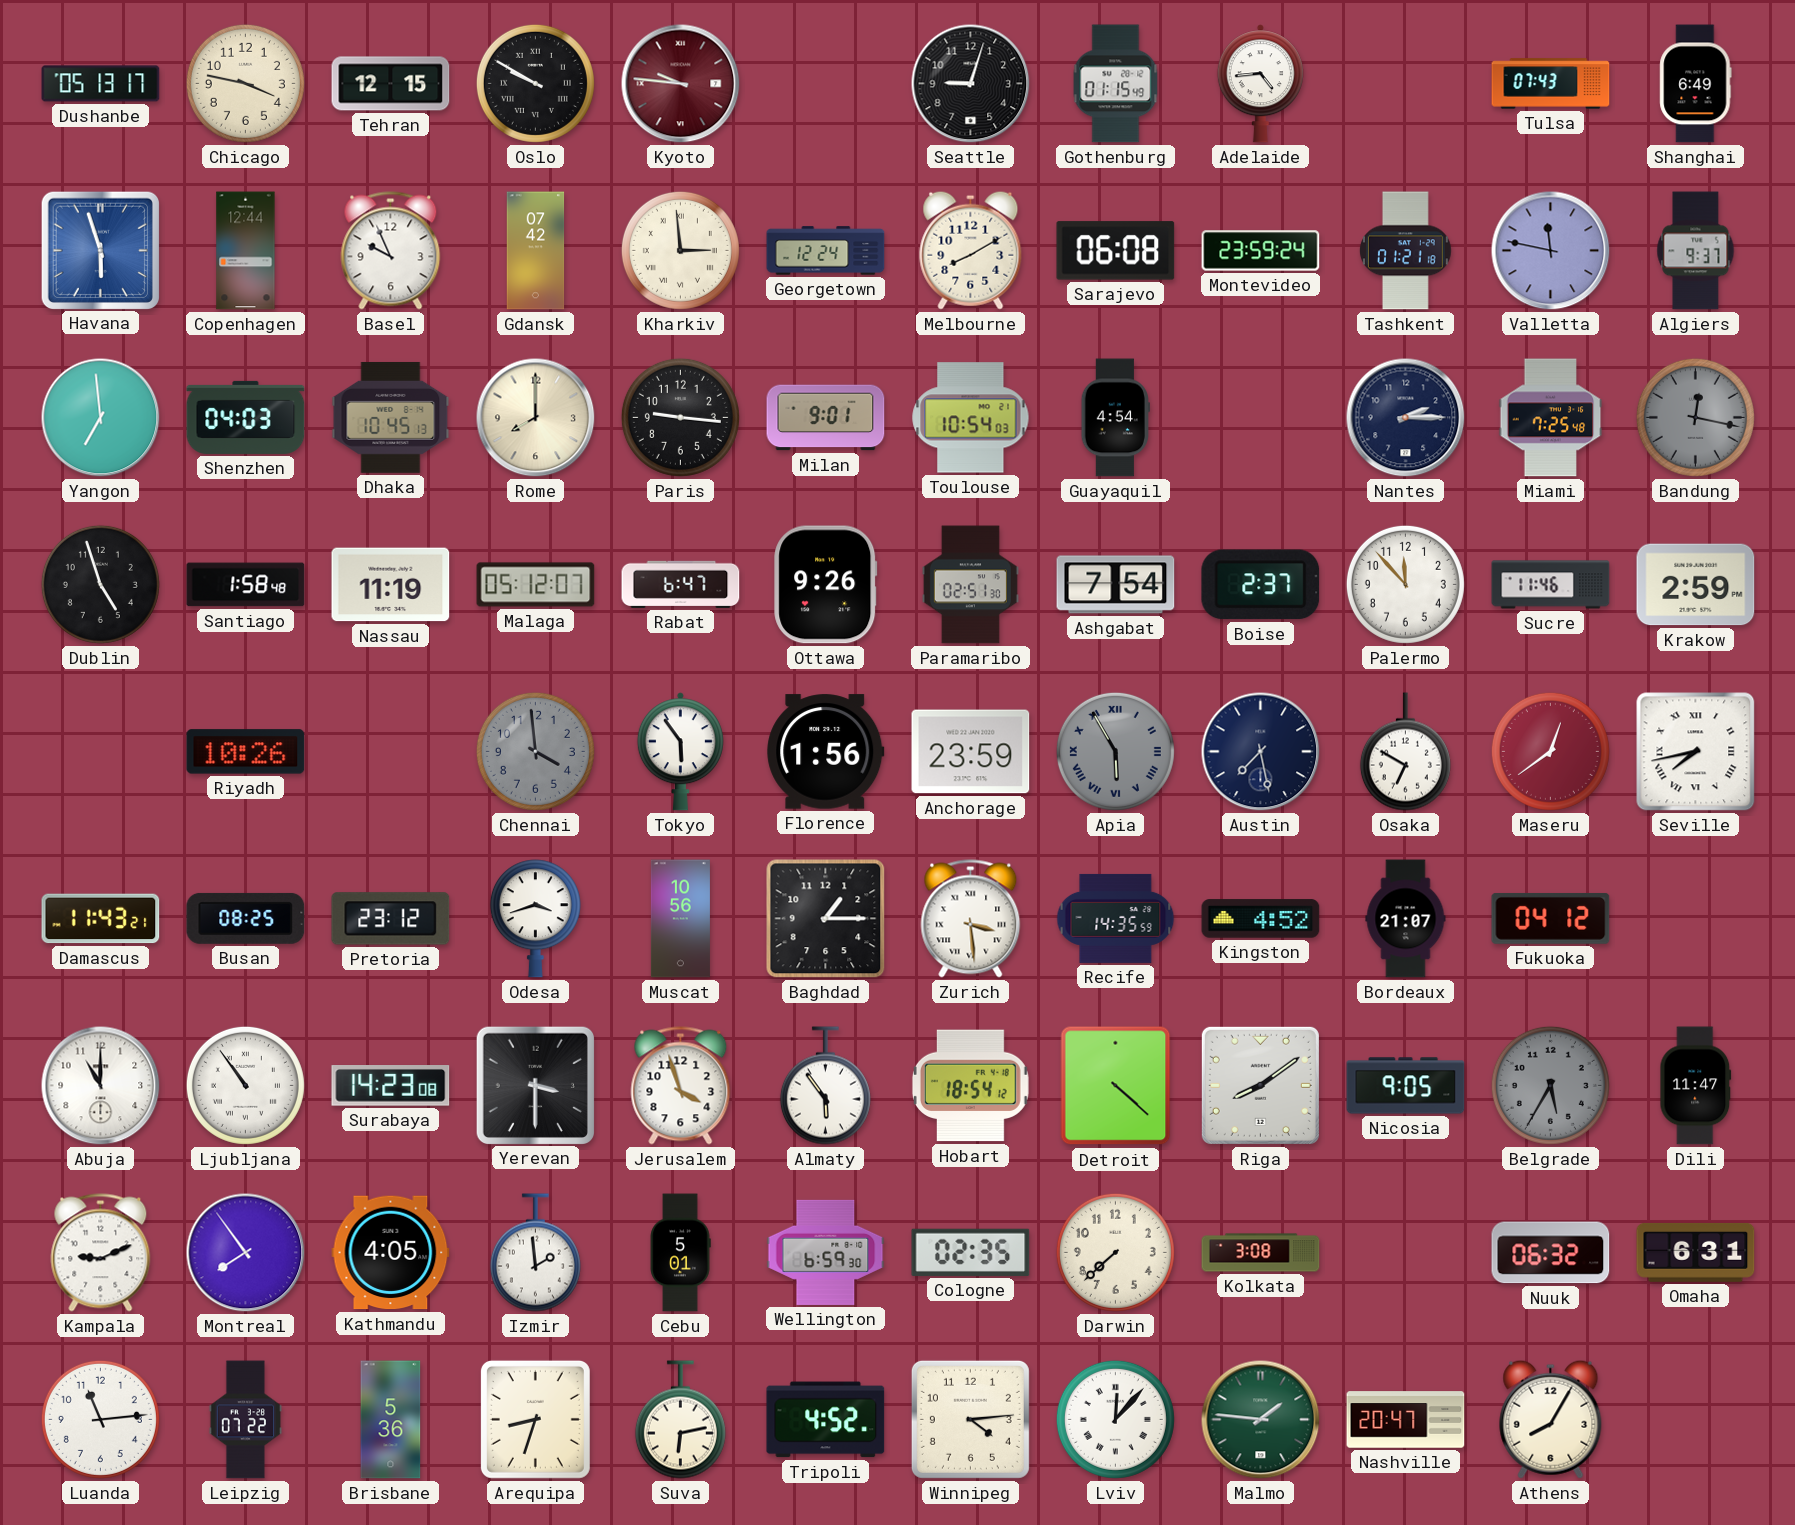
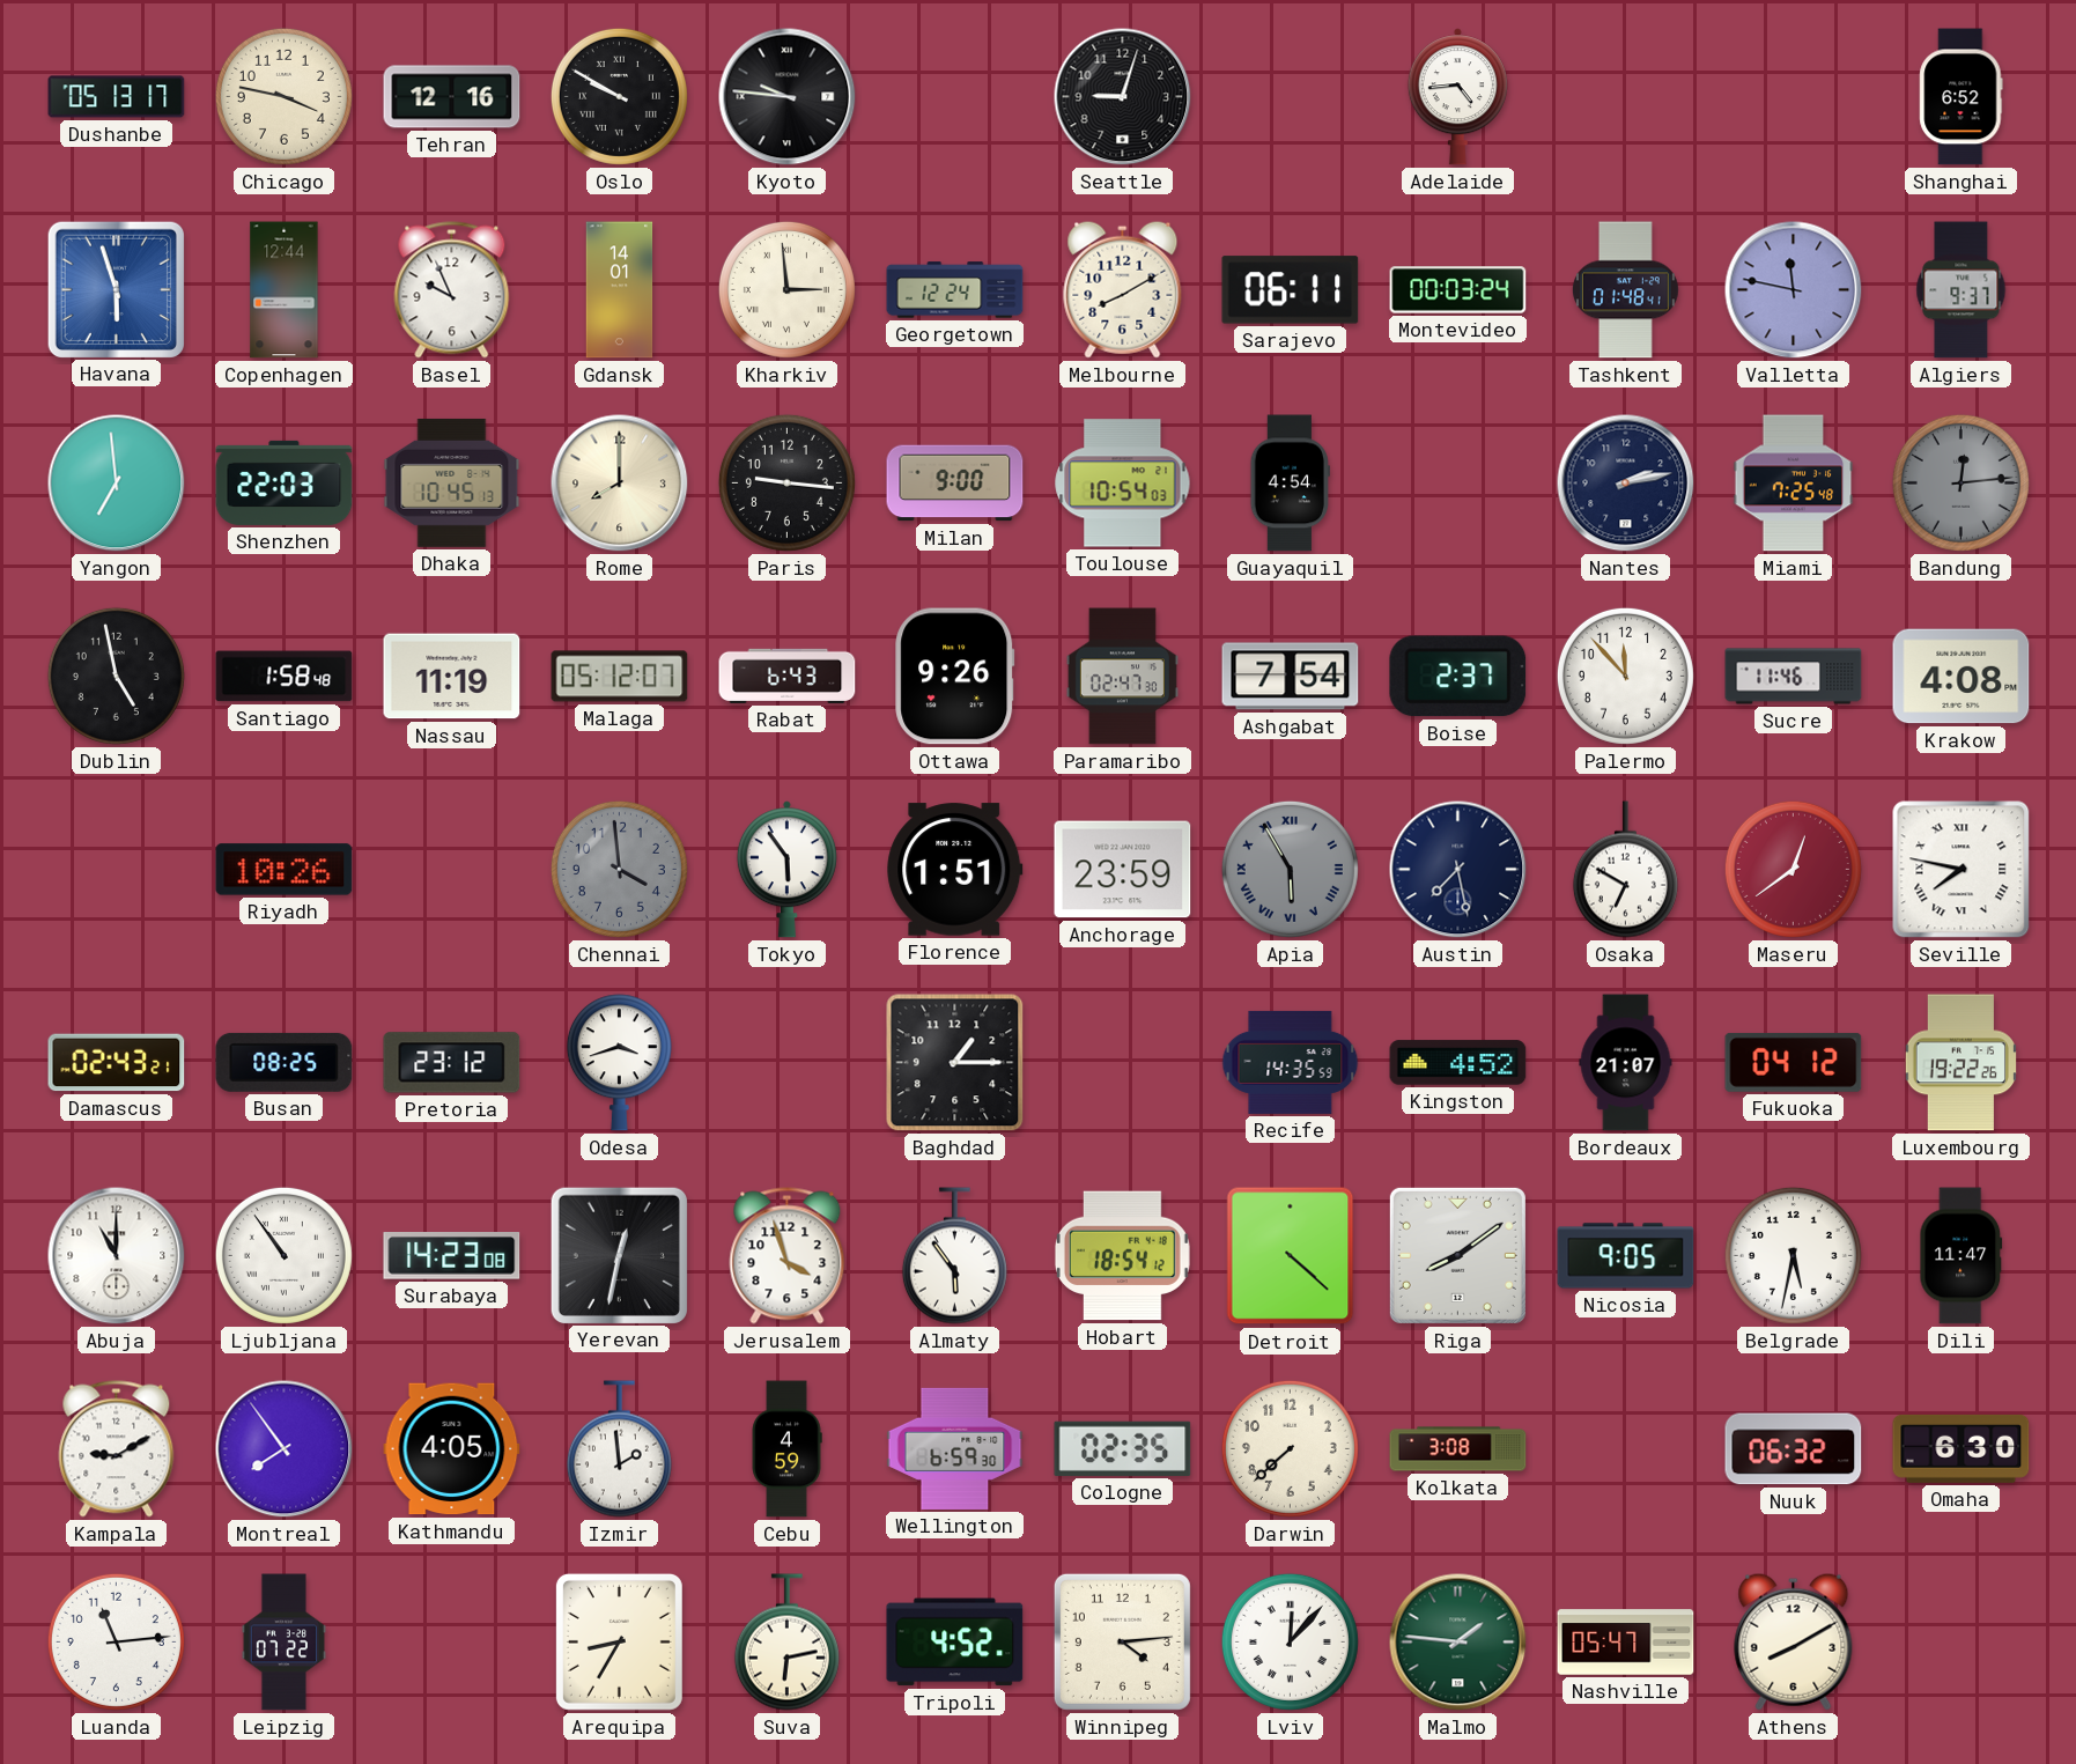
Tehran: 12:15 -> 12:16
Kyoto dial: burgundy -> black
Gothenburg: 01:15 -> none
Tulsa: 07:43 -> none
Shanghai: 6:49 -> 6:52
Gdansk: 07:42 -> 14:01
Sarajevo: 06:08 -> 06:11
Montevideo: 23:59 -> 00:03
Tashkent: 01:21 -> 01:48
Shenzhen: 04:03 -> 22:03
Milan: 9:01 -> 9:00
Nantes: 2:15 -> 2:13
Bandung: 12:17 -> 12:14
Dublin: 4:57 -> 4:58
Rabat: 6:47 -> 6:43
Paramaribo: 02:51 -> 02:47
Krakow: 2:59 -> 4:08
Florence: 1:56 -> 1:51
Seville: 7:43 -> 7:47
Damascus: 11:43 -> 02:43
Muscat: 10:56 -> none
Zurich: 3:29 -> none
Luxembourg: none -> 19:22
Yerevan: 3:30 -> 12:32
Belgrade: 5:35 -> 5:32
Belgrade dial: grey -> white
Kampala: 9:11 -> 9:10
Cebu: 5:01 -> 4:59
Omaha: 6:31 -> 6:30
Brisbane: 5:36 -> none
Arequipa: 8:33 -> 8:35
Nashville: 20:47 -> 05:47
Athens: 8:05 -> 8:10
